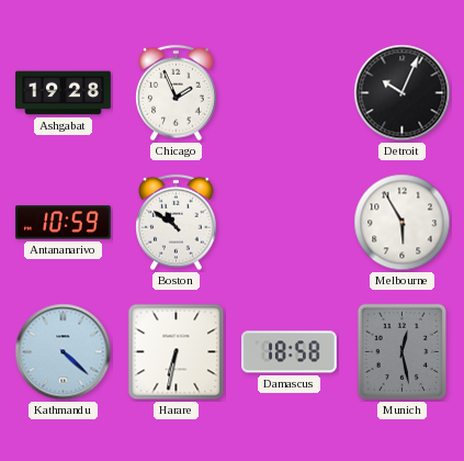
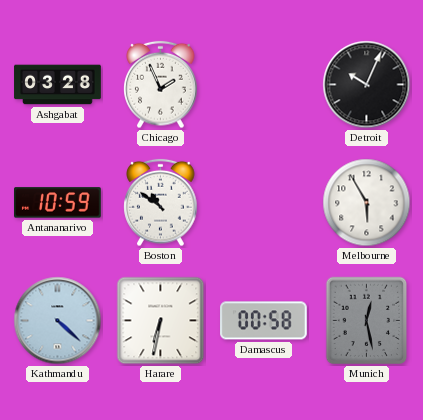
Ashgabat: 19:28 -> 03:28
Damascus: 18:58 -> 00:58
